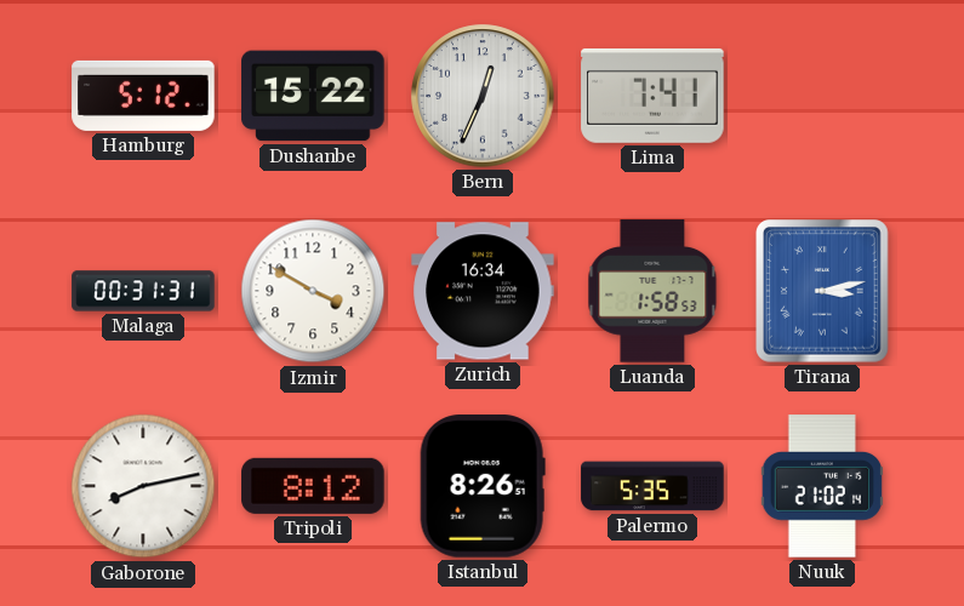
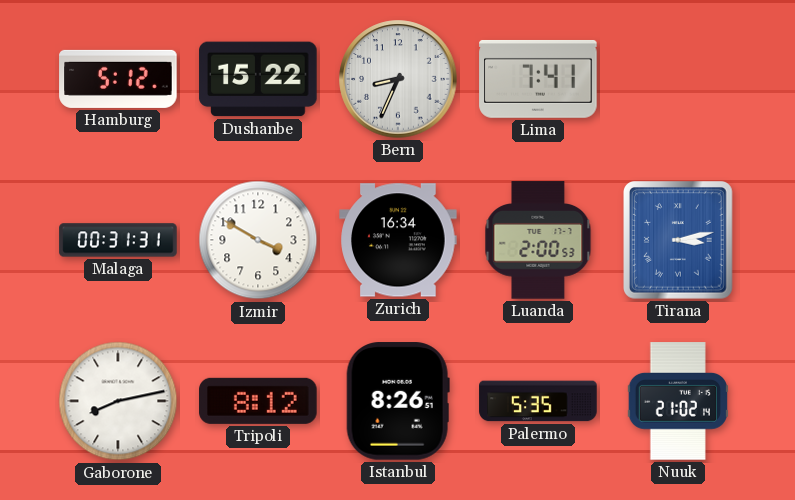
Bern: 12:34 -> 8:34
Luanda: 1:58 -> 2:00
